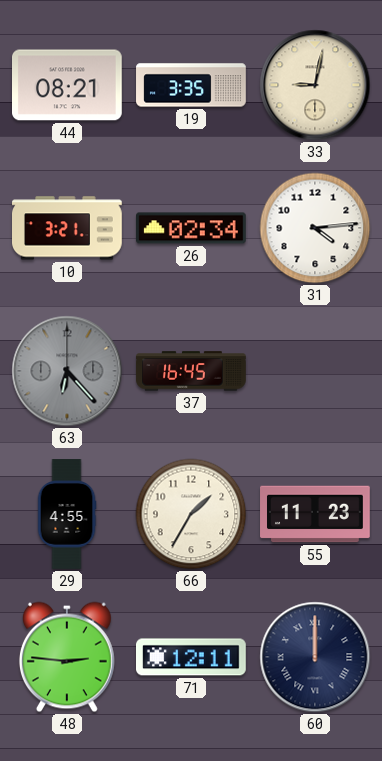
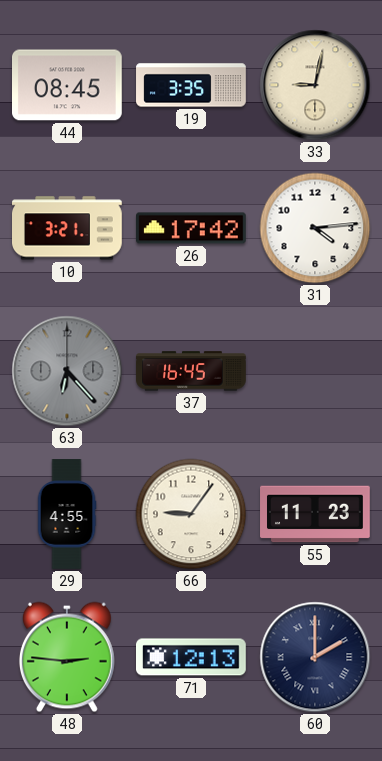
44: 08:21 -> 08:45
26: 02:34 -> 17:42
66: 1:35 -> 9:06
71: 12:11 -> 12:13
60: 12:00 -> 2:00
